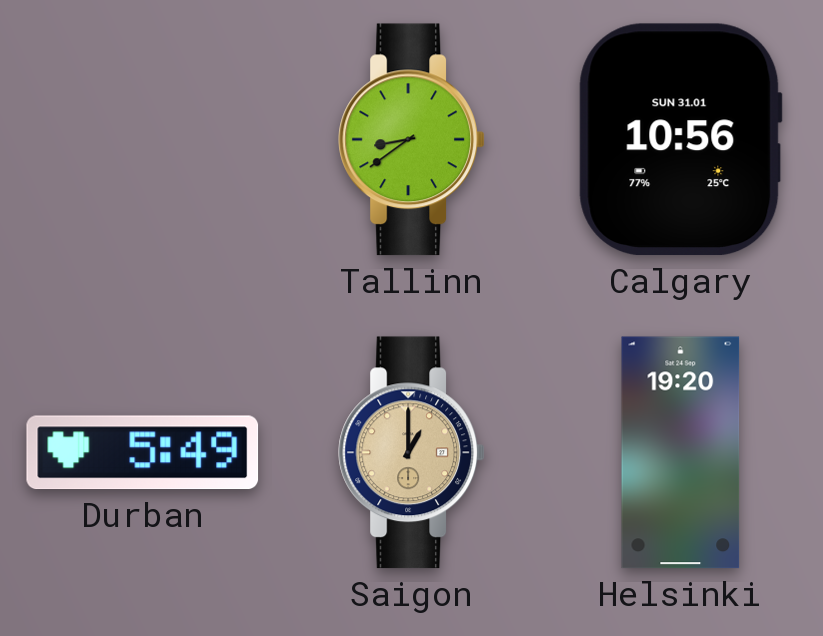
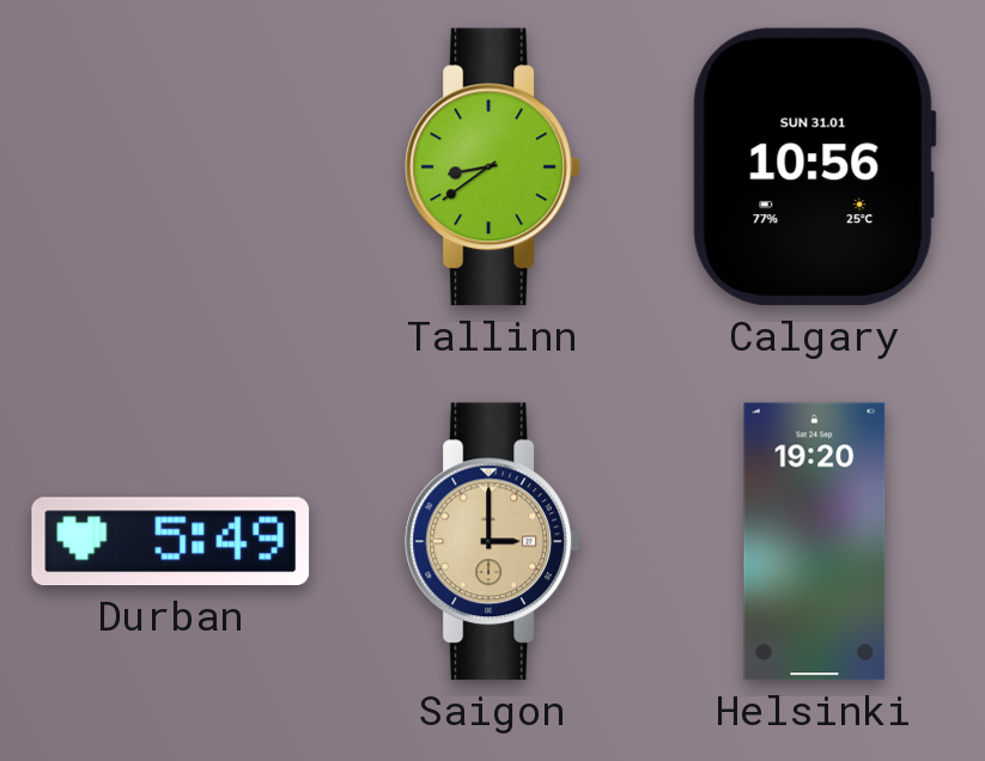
Saigon: 1:00 -> 3:00
